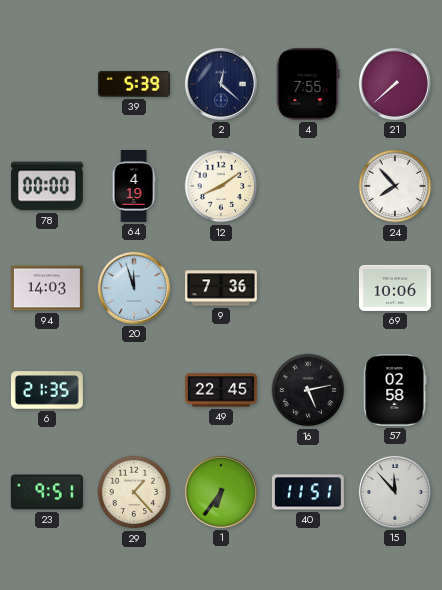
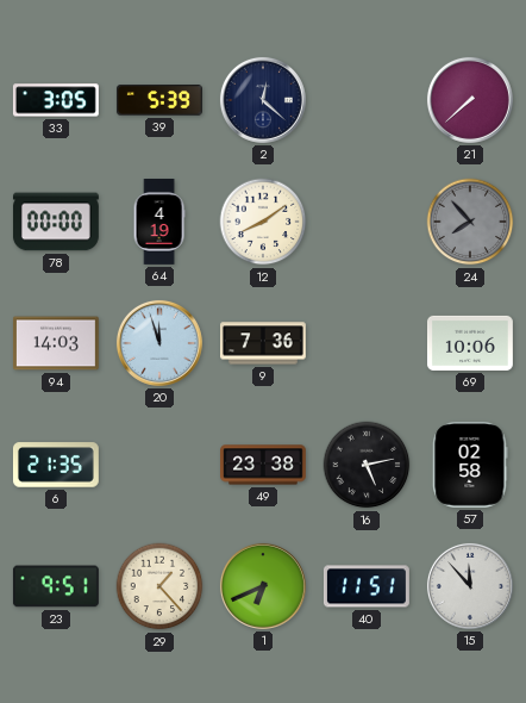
33: none -> 3:05
4: 7:55 -> none
24 dial: white -> grey
49: 22:45 -> 23:38
1: 6:36 -> 6:41
